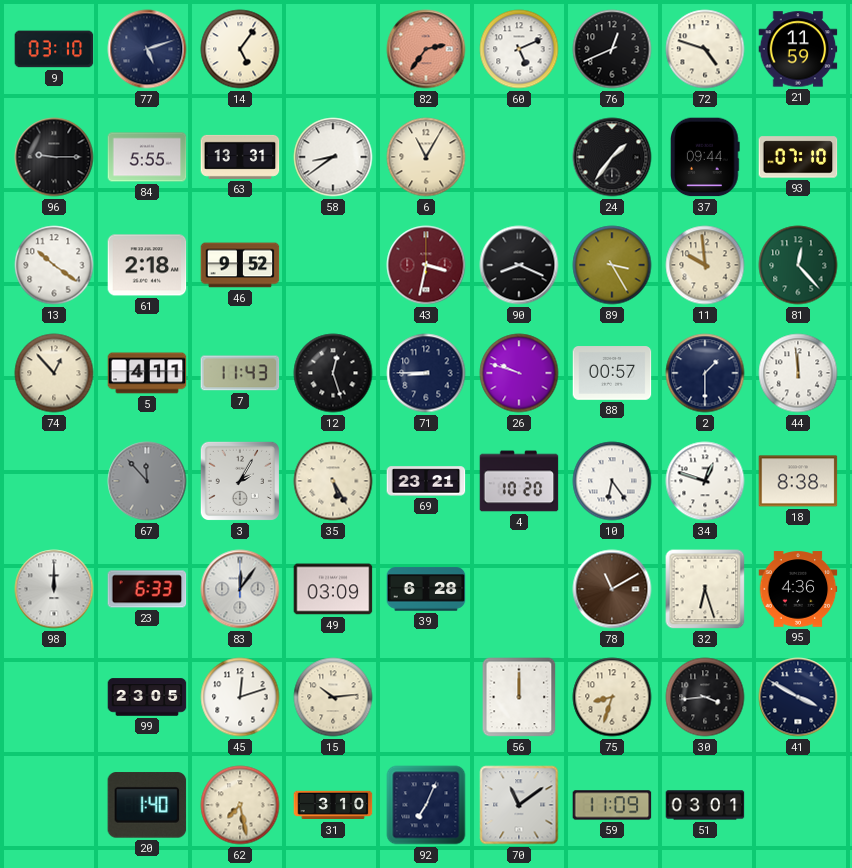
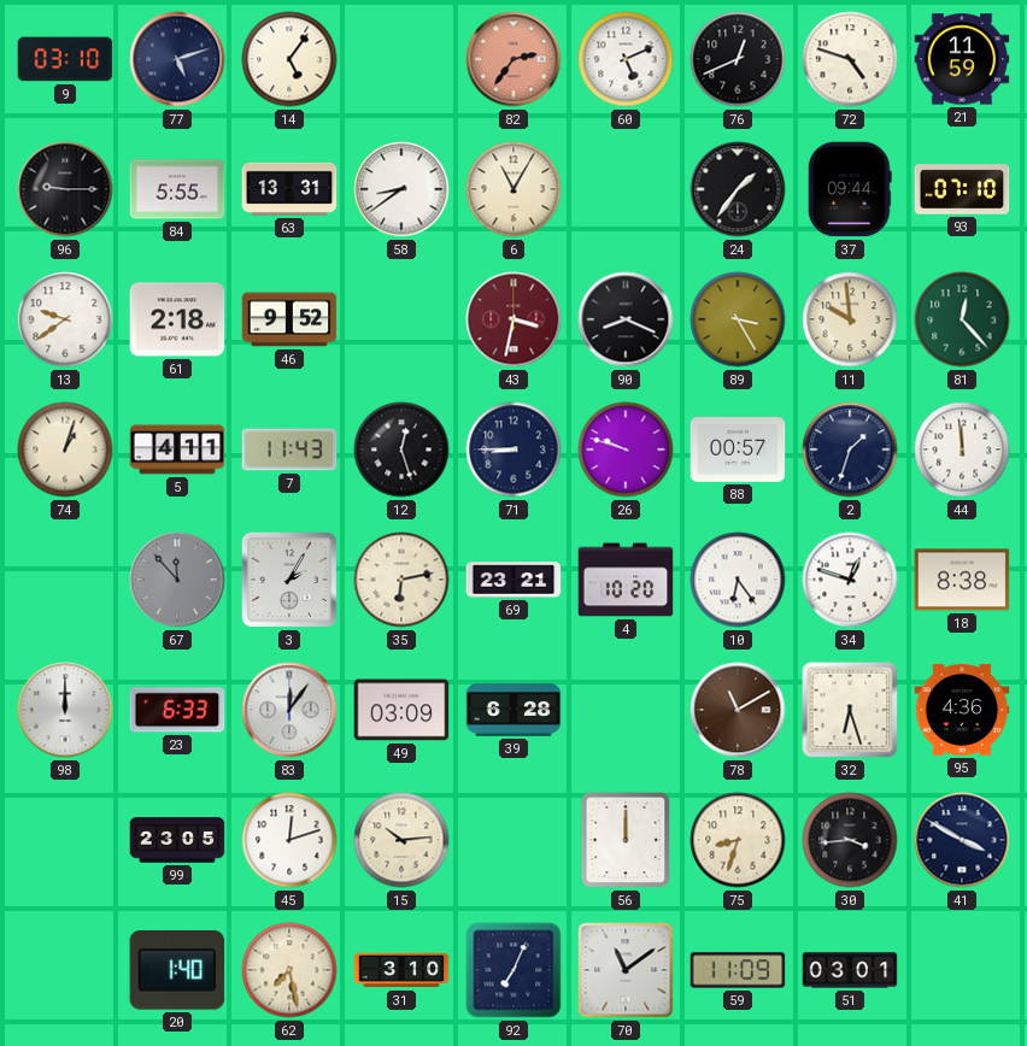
13: 10:21 -> 9:39
74: 12:53 -> 1:03
2: 1:30 -> 1:33
35: 5:25 -> 6:13
